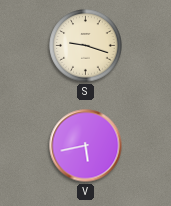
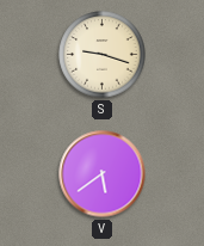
V: 5:43 -> 5:39
